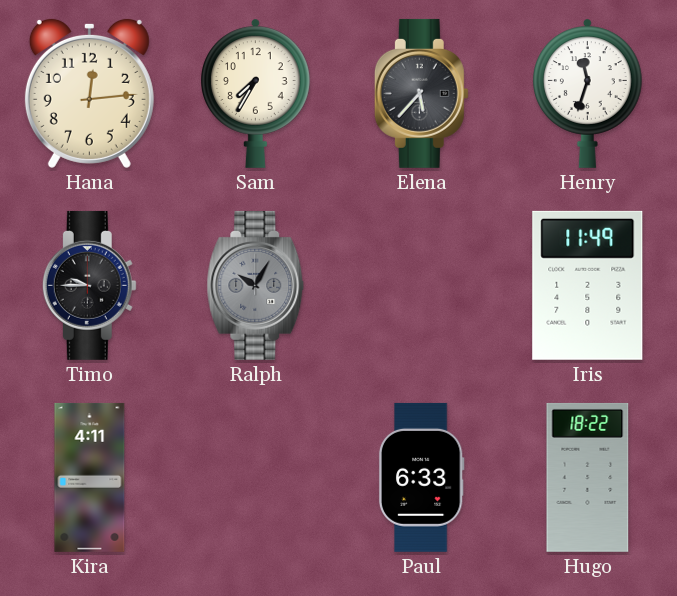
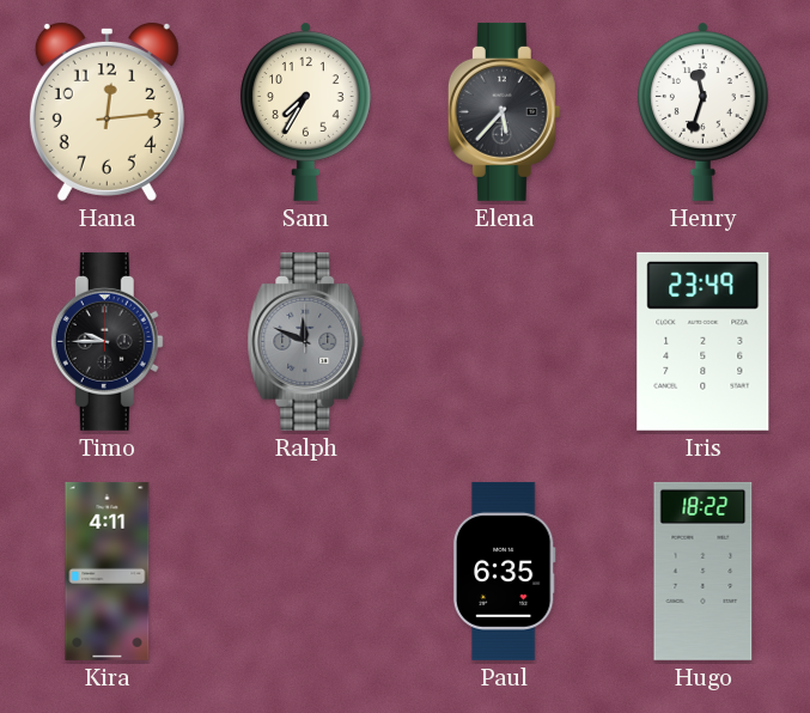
Ralph: 10:05 -> 11:49
Iris: 11:49 -> 23:49
Paul: 6:33 -> 6:35
